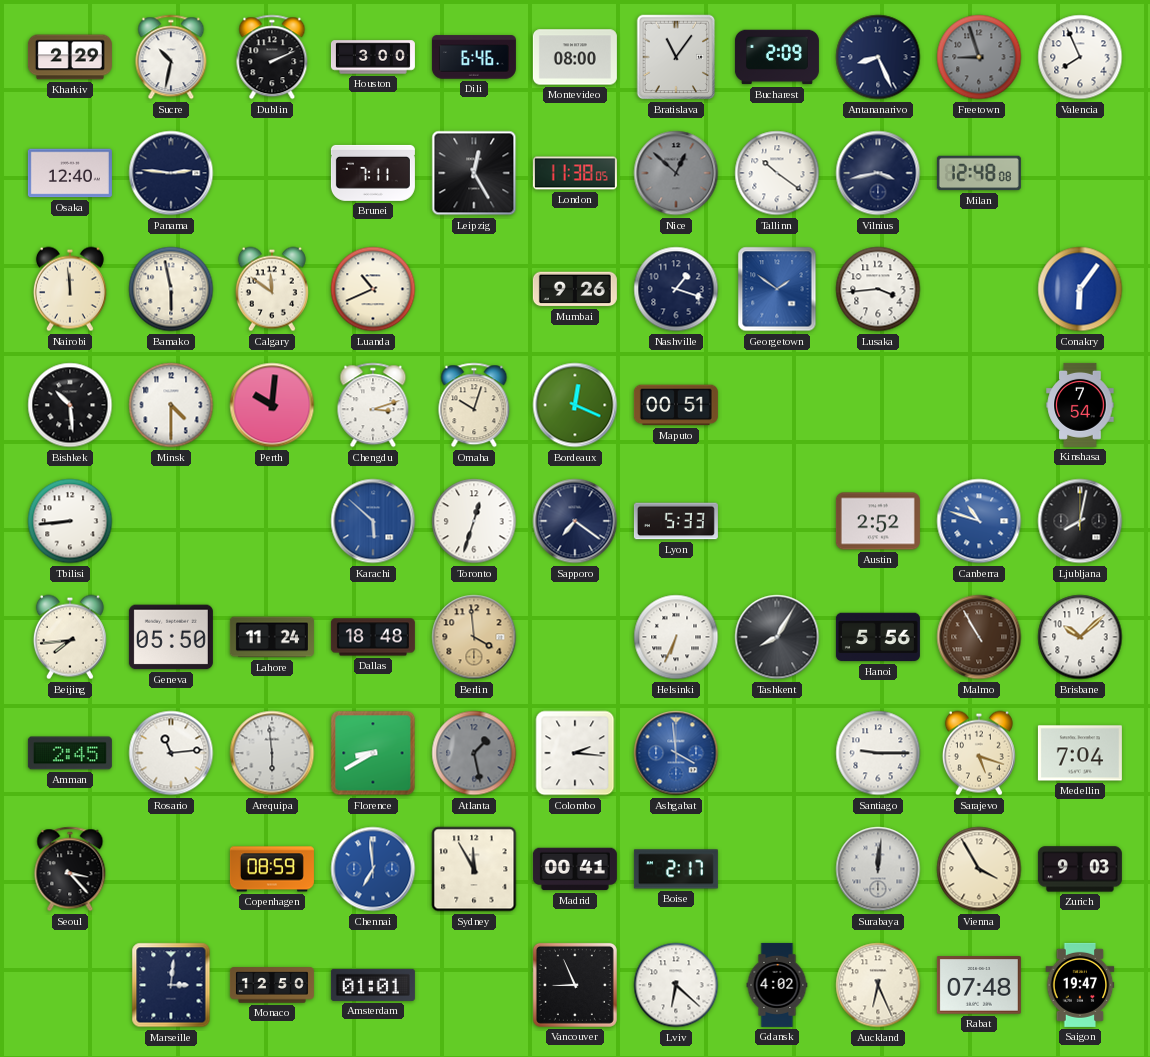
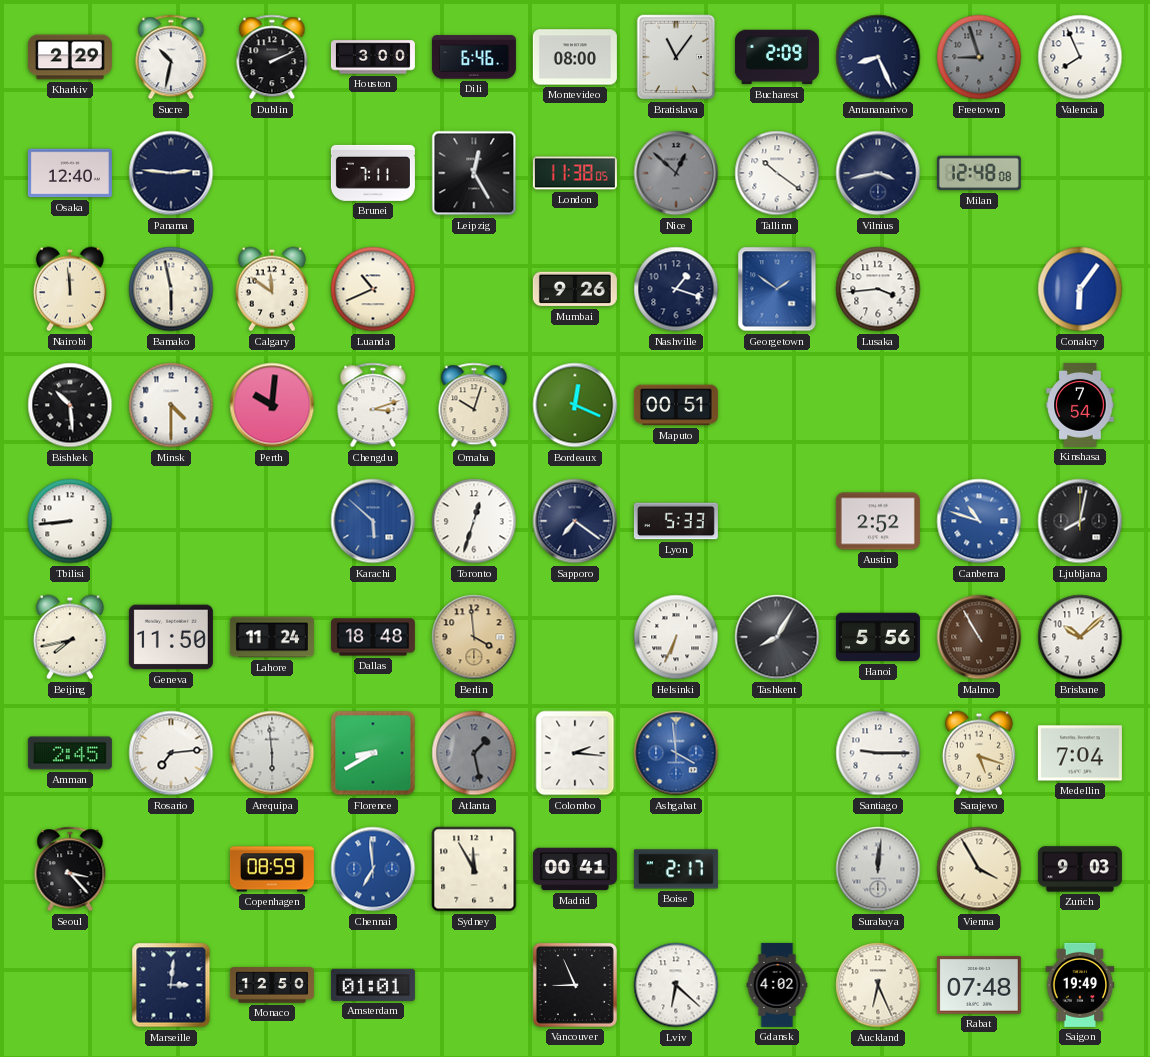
Beijing: 7:44 -> 7:43
Geneva: 05:50 -> 11:50
Rosario: 11:14 -> 7:14
Saigon: 19:47 -> 19:49
